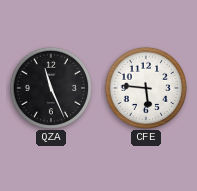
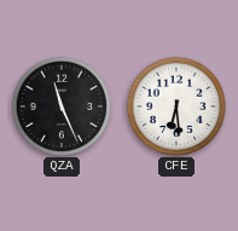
CFE: 5:46 -> 6:29
